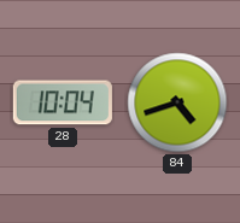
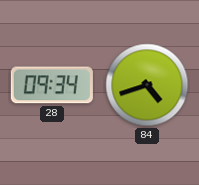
28: 10:04 -> 09:34
